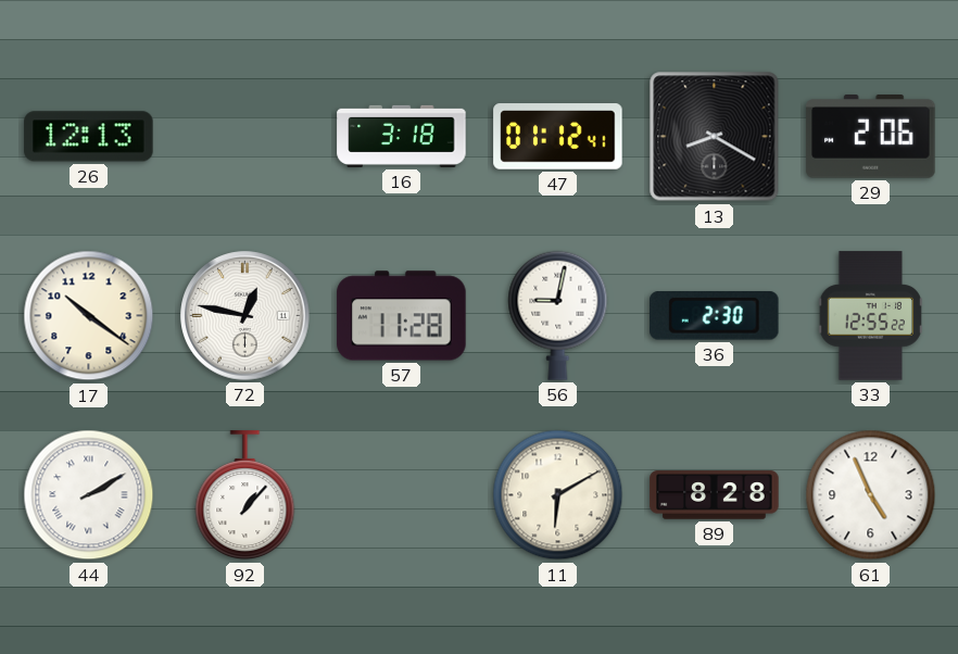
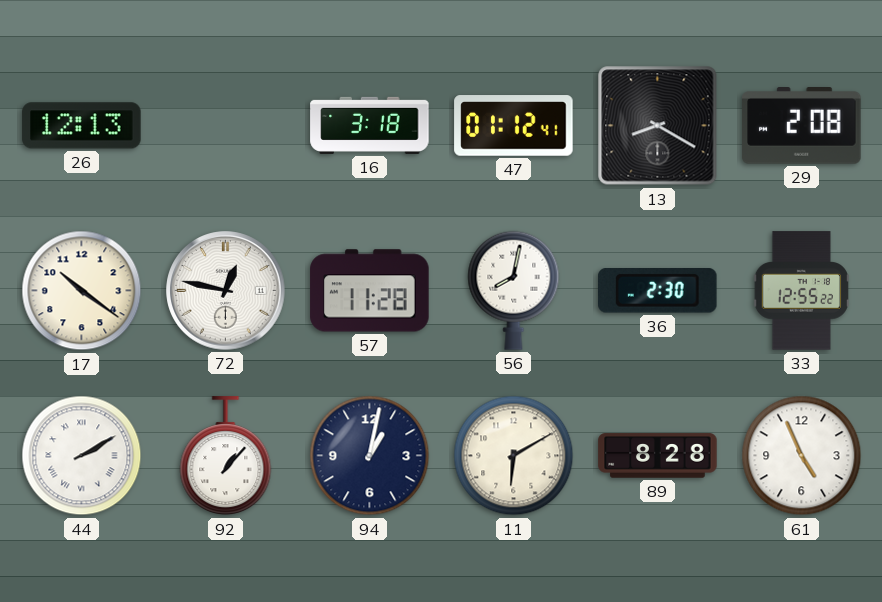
29: 2:06 -> 2:08
56: 9:02 -> 8:02
94: none -> 1:02
